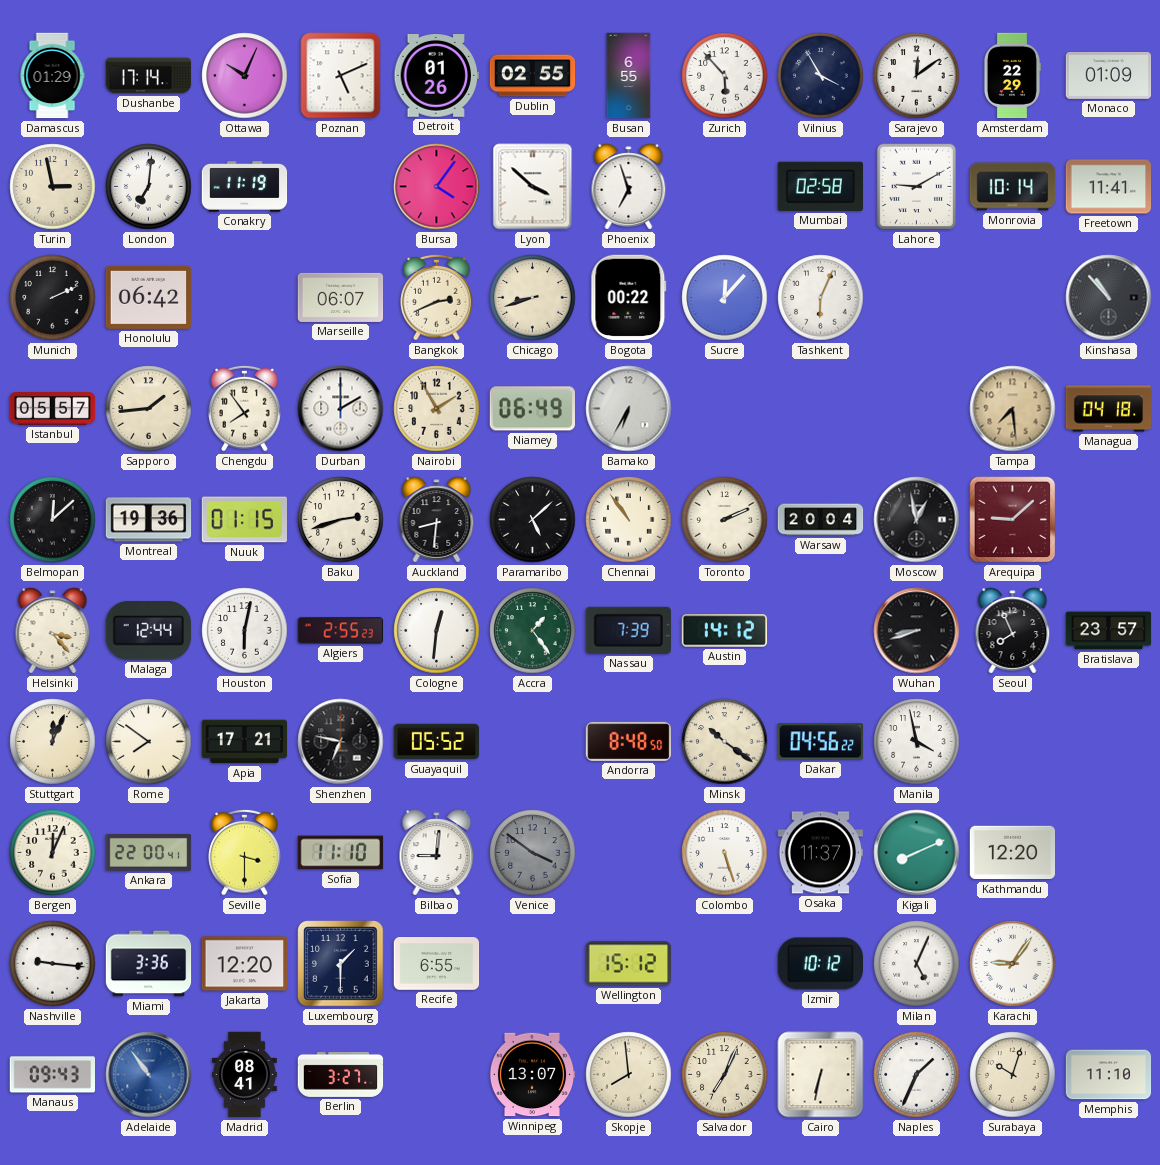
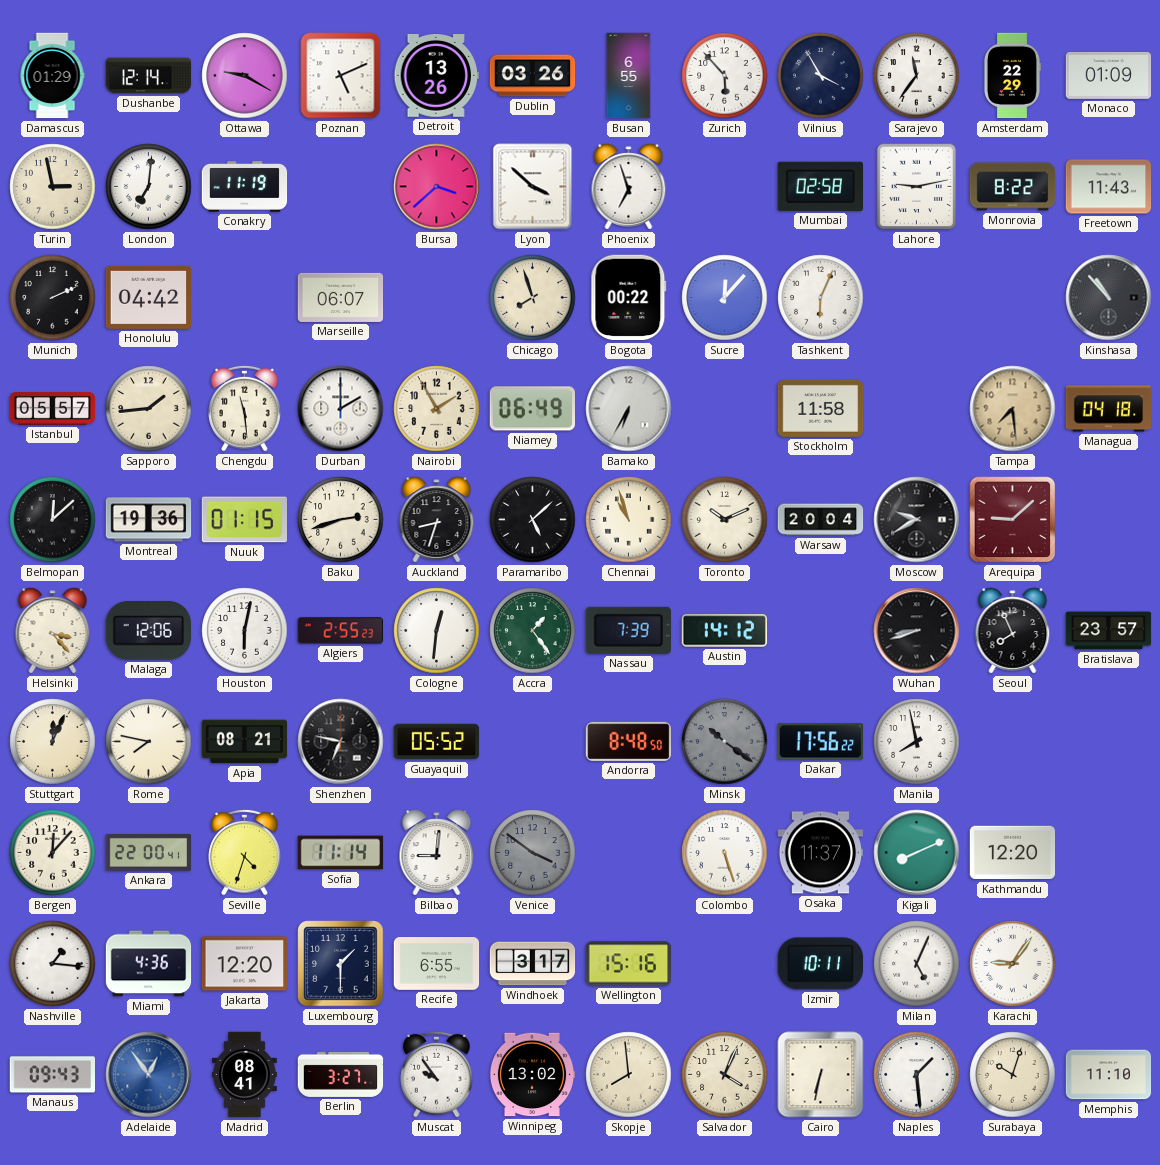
Dushanbe: 17:14 -> 12:14
Ottawa: 10:04 -> 9:20
Detroit: 01:26 -> 13:26
Dublin: 02:55 -> 03:26
Sarajevo: 12:09 -> 11:36
Bursa: 4:06 -> 3:38
Lahore: 9:10 -> 9:13
Monrovia: 10:14 -> 8:22
Freetown: 11:41 -> 11:43
Honolulu: 06:42 -> 04:42
Bangkok: 2:41 -> none
Chicago: 8:42 -> 7:57
Chengdu: 7:54 -> 11:29
Stockholm: none -> 11:58
Auckland: 8:31 -> 8:33
Chennai: 10:54 -> 10:57
Toronto: 2:11 -> 10:11
Moscow: 12:58 -> 9:40
Malaga: 12:44 -> 12:06
Rome: 7:51 -> 7:47
Apia: 17:21 -> 08:21
Minsk dial: cream -> grey
Dakar: 04:56 -> 17:56
Manila: 3:58 -> 7:58
Bergen: 12:04 -> 12:07
Seville: 3:30 -> 4:33
Sofia: 11:10 -> 11:14
Nashville: 9:16 -> 1:16
Miami: 3:36 -> 4:36
Windhoek: none -> 3:17
Wellington: 15:12 -> 15:16
Izmir: 10:12 -> 10:11
Adelaide: 10:54 -> 12:54
Muscat: none -> 9:54
Winnipeg: 13:07 -> 13:02
Salvador: 7:04 -> 4:04
Naples: 1:34 -> 1:29
